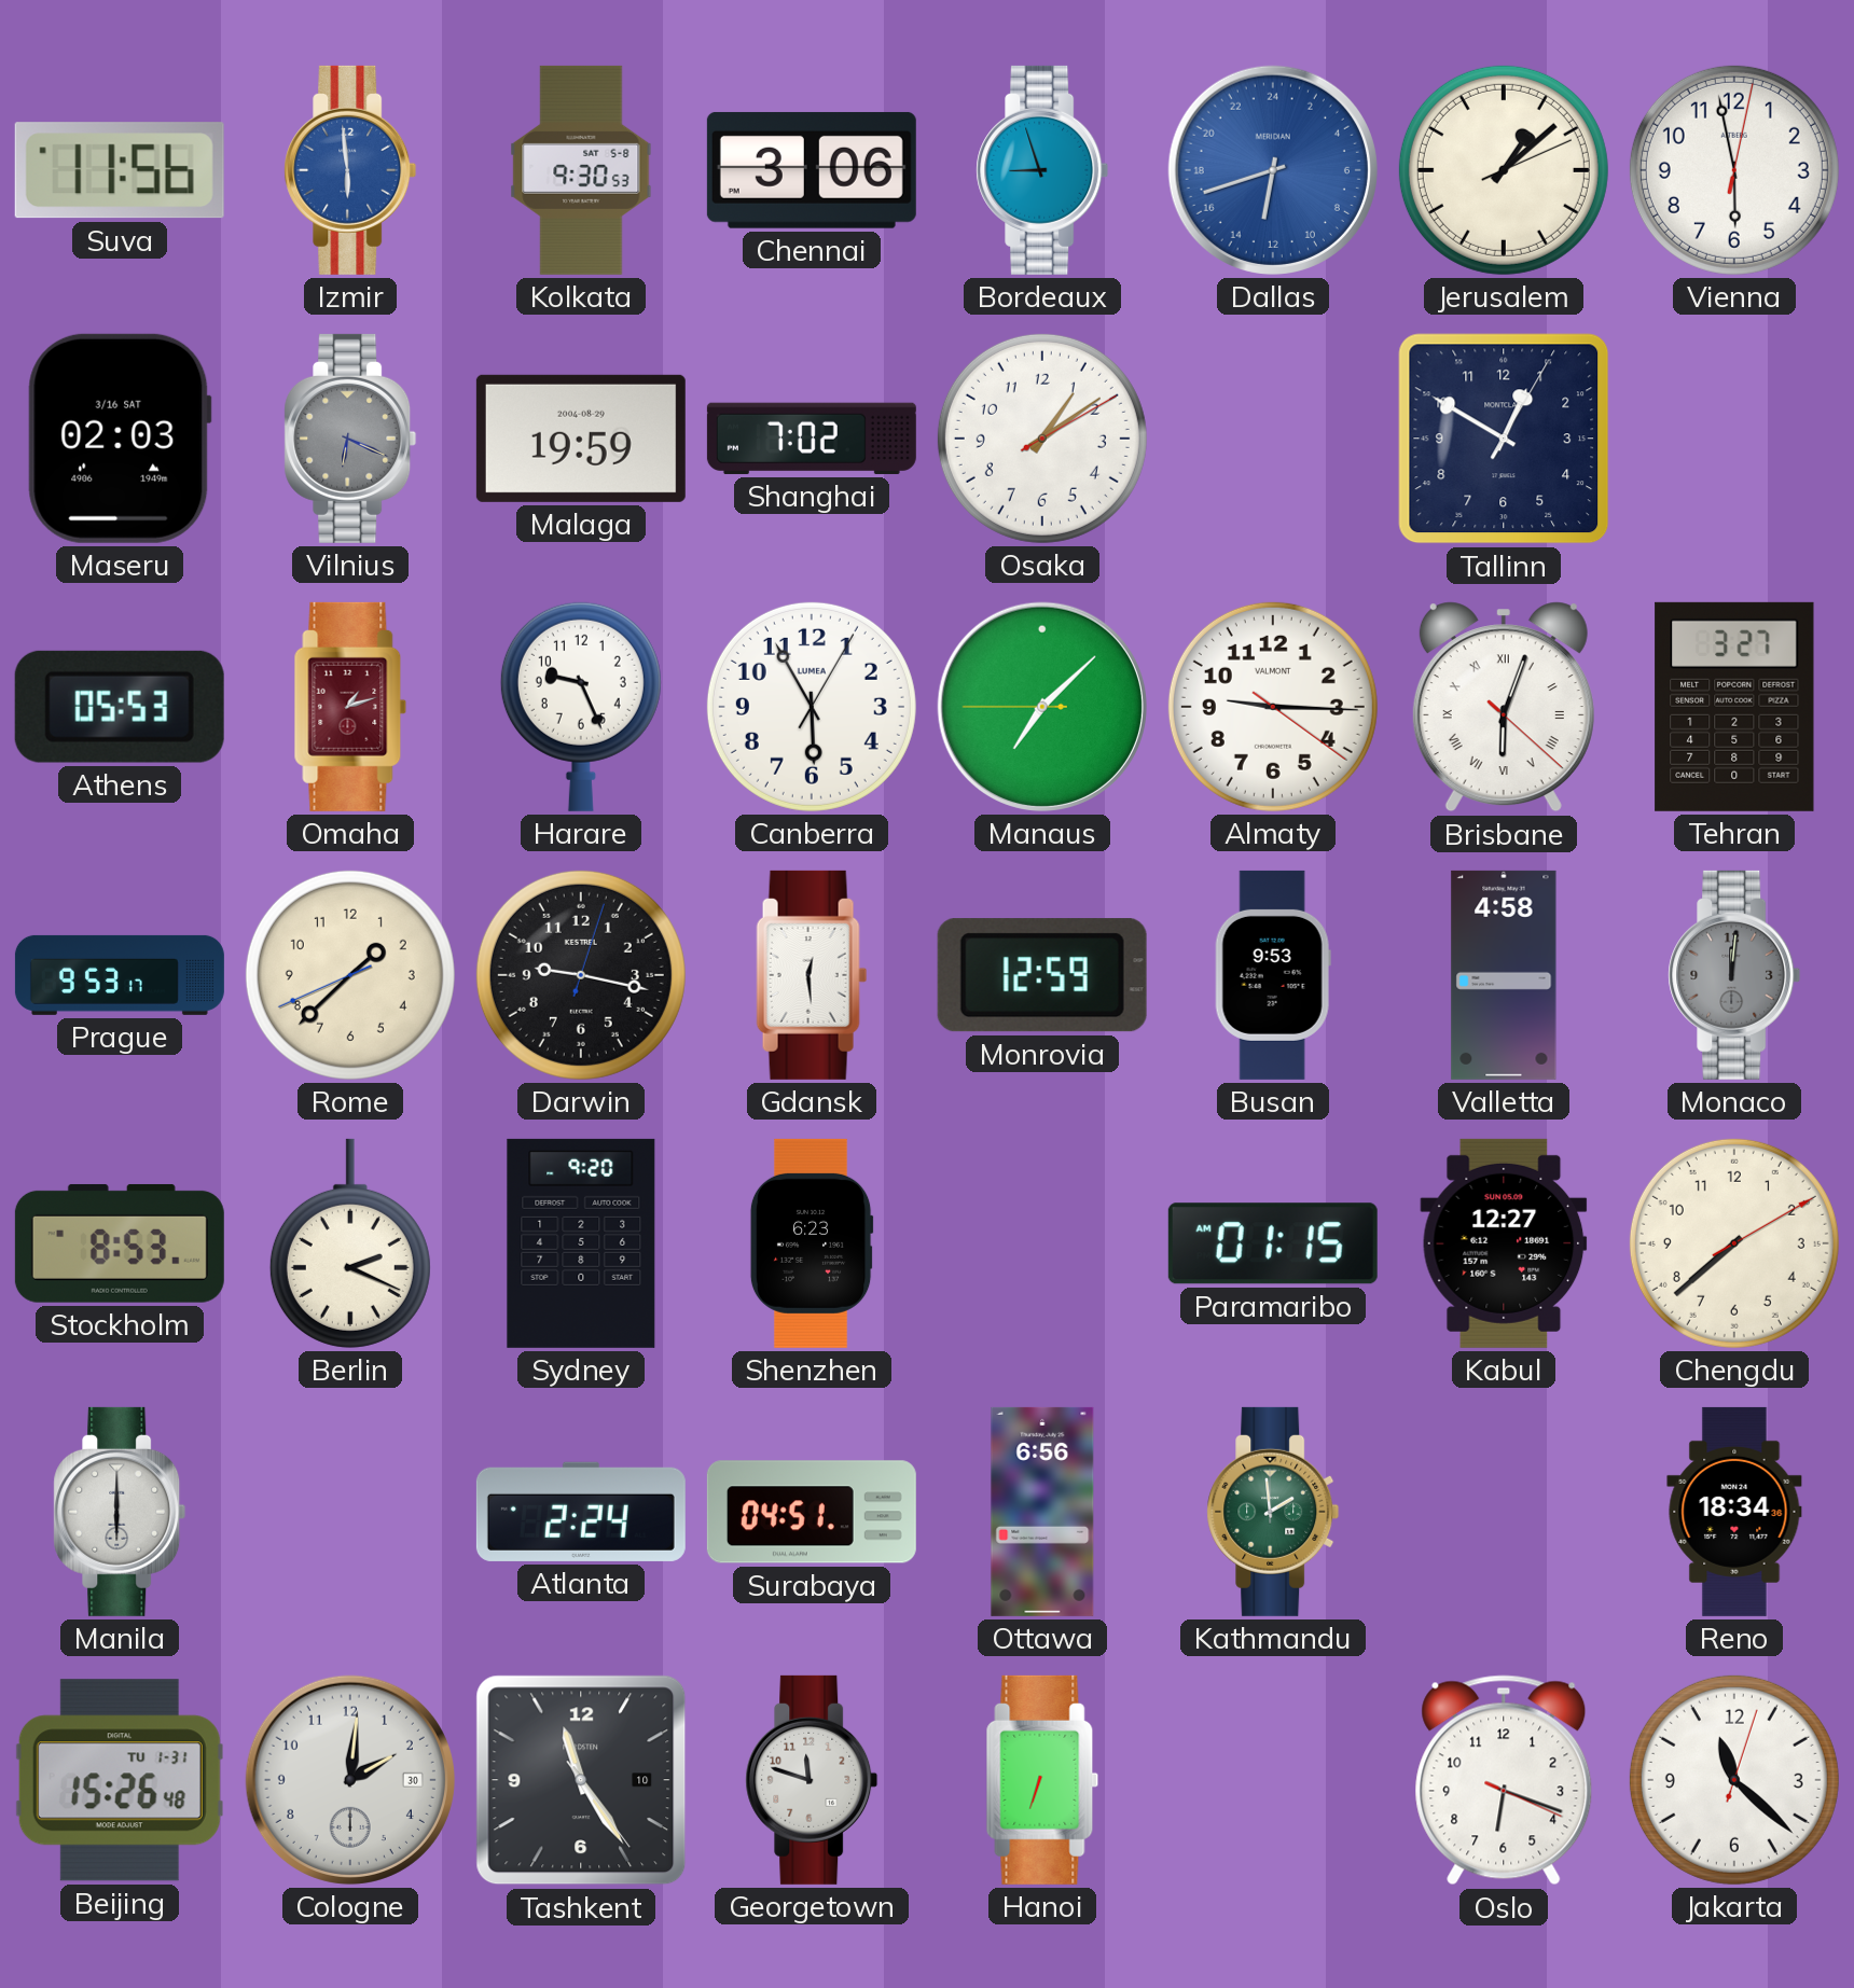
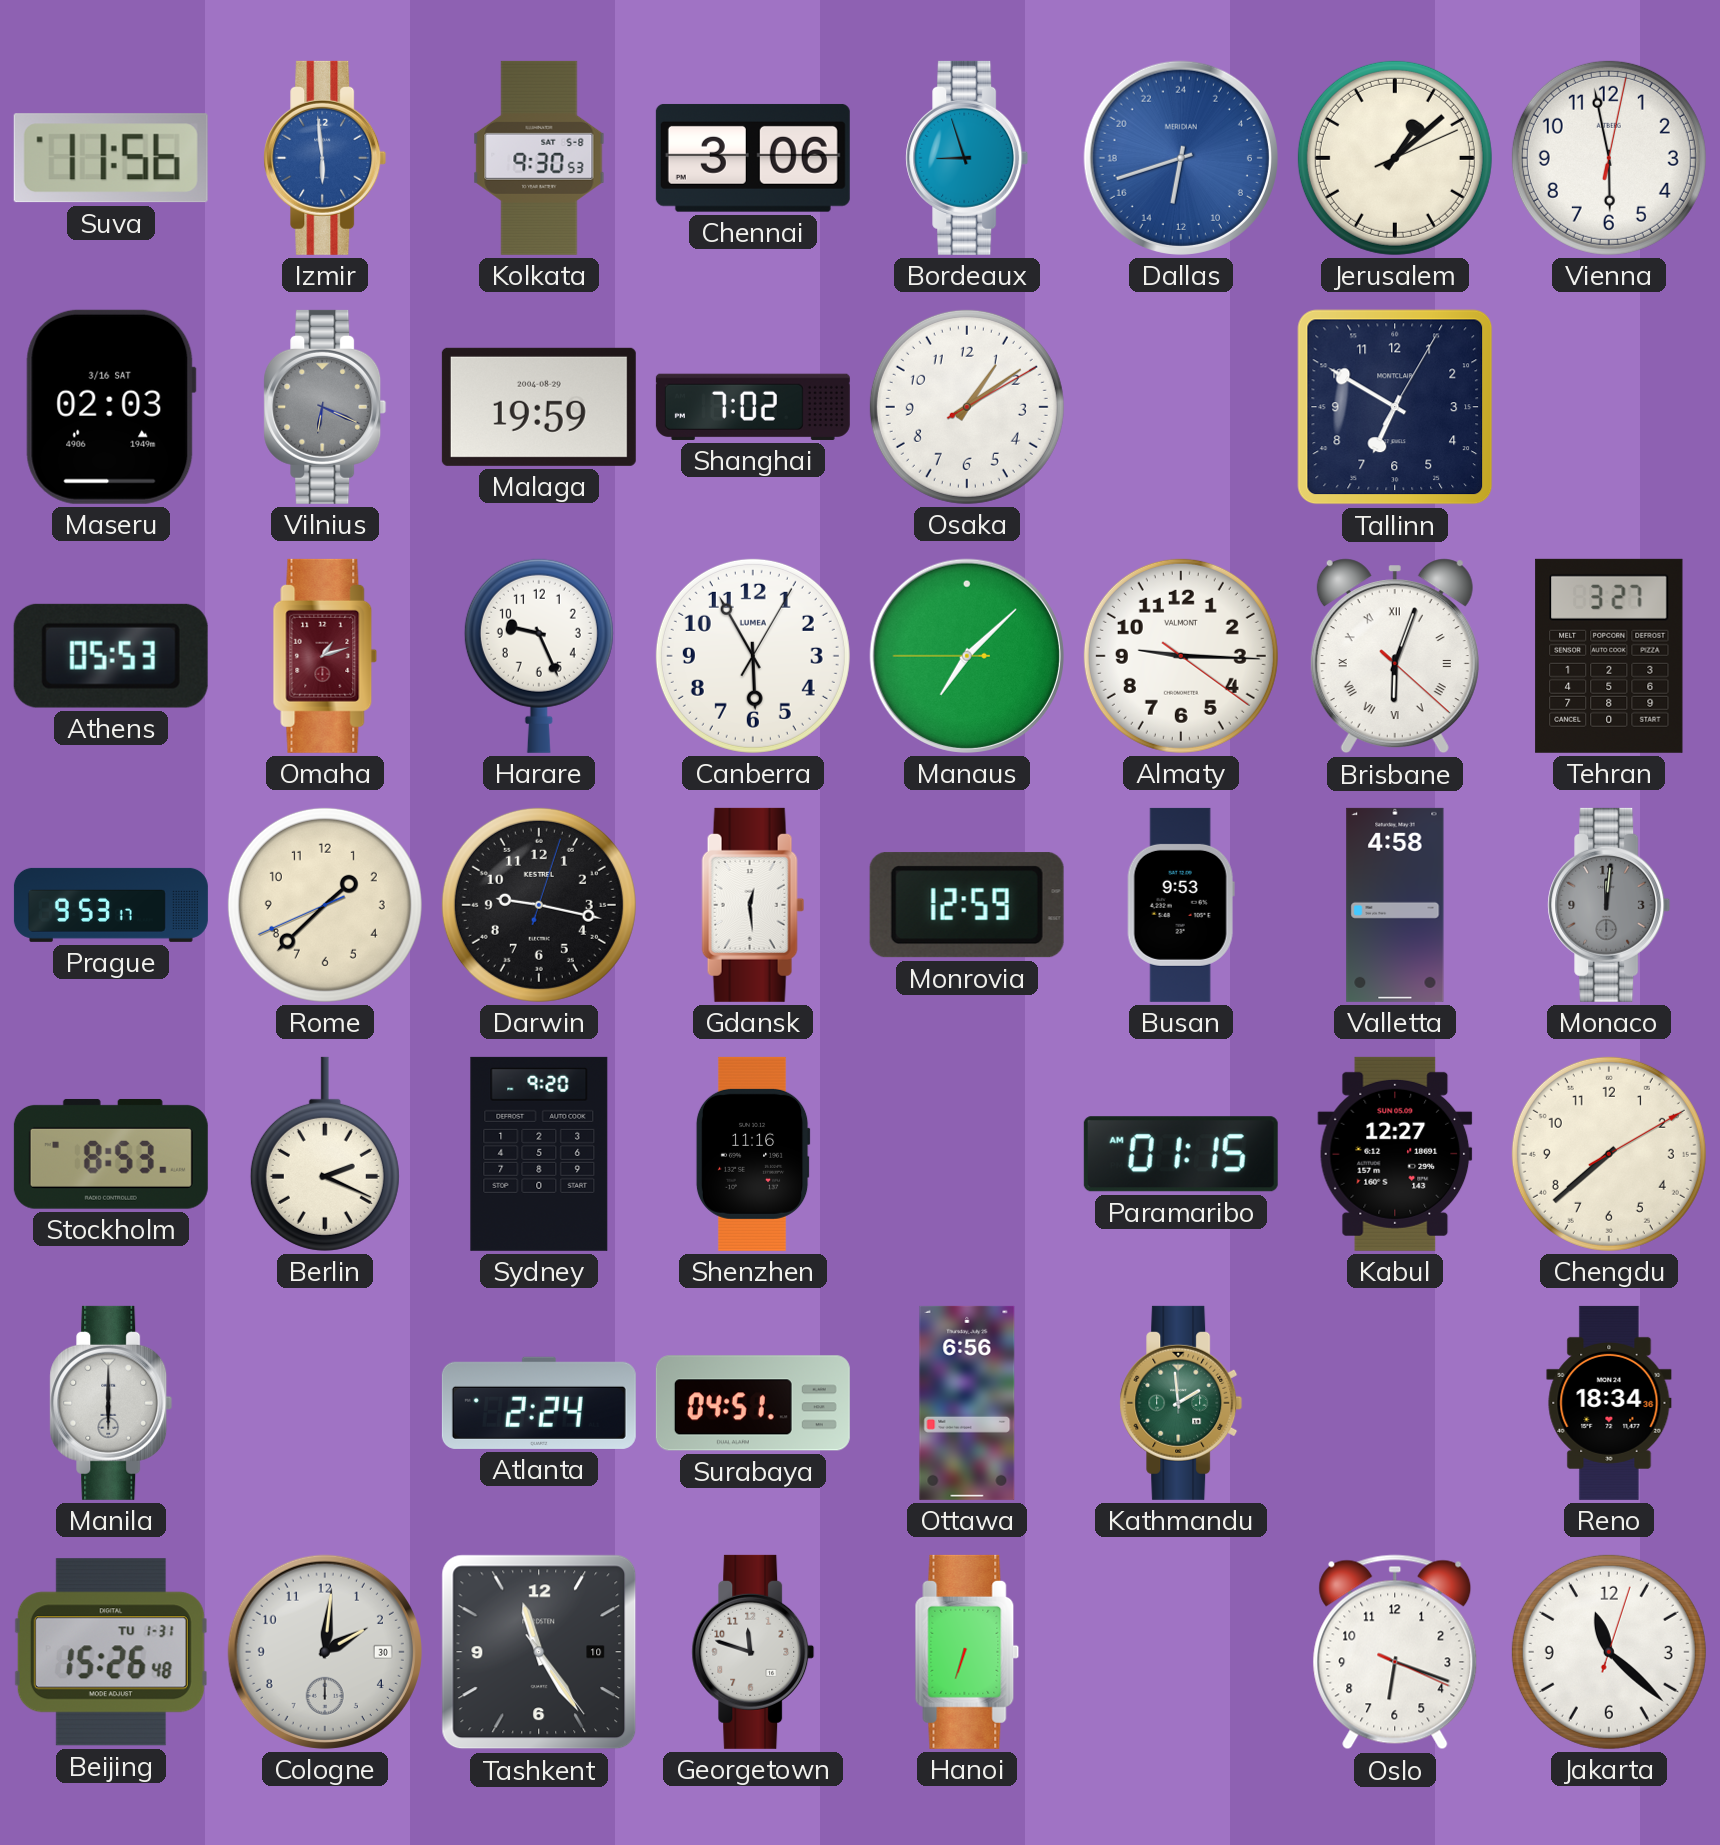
Tallinn: 12:50 -> 6:50
Shenzhen: 6:23 -> 11:16
